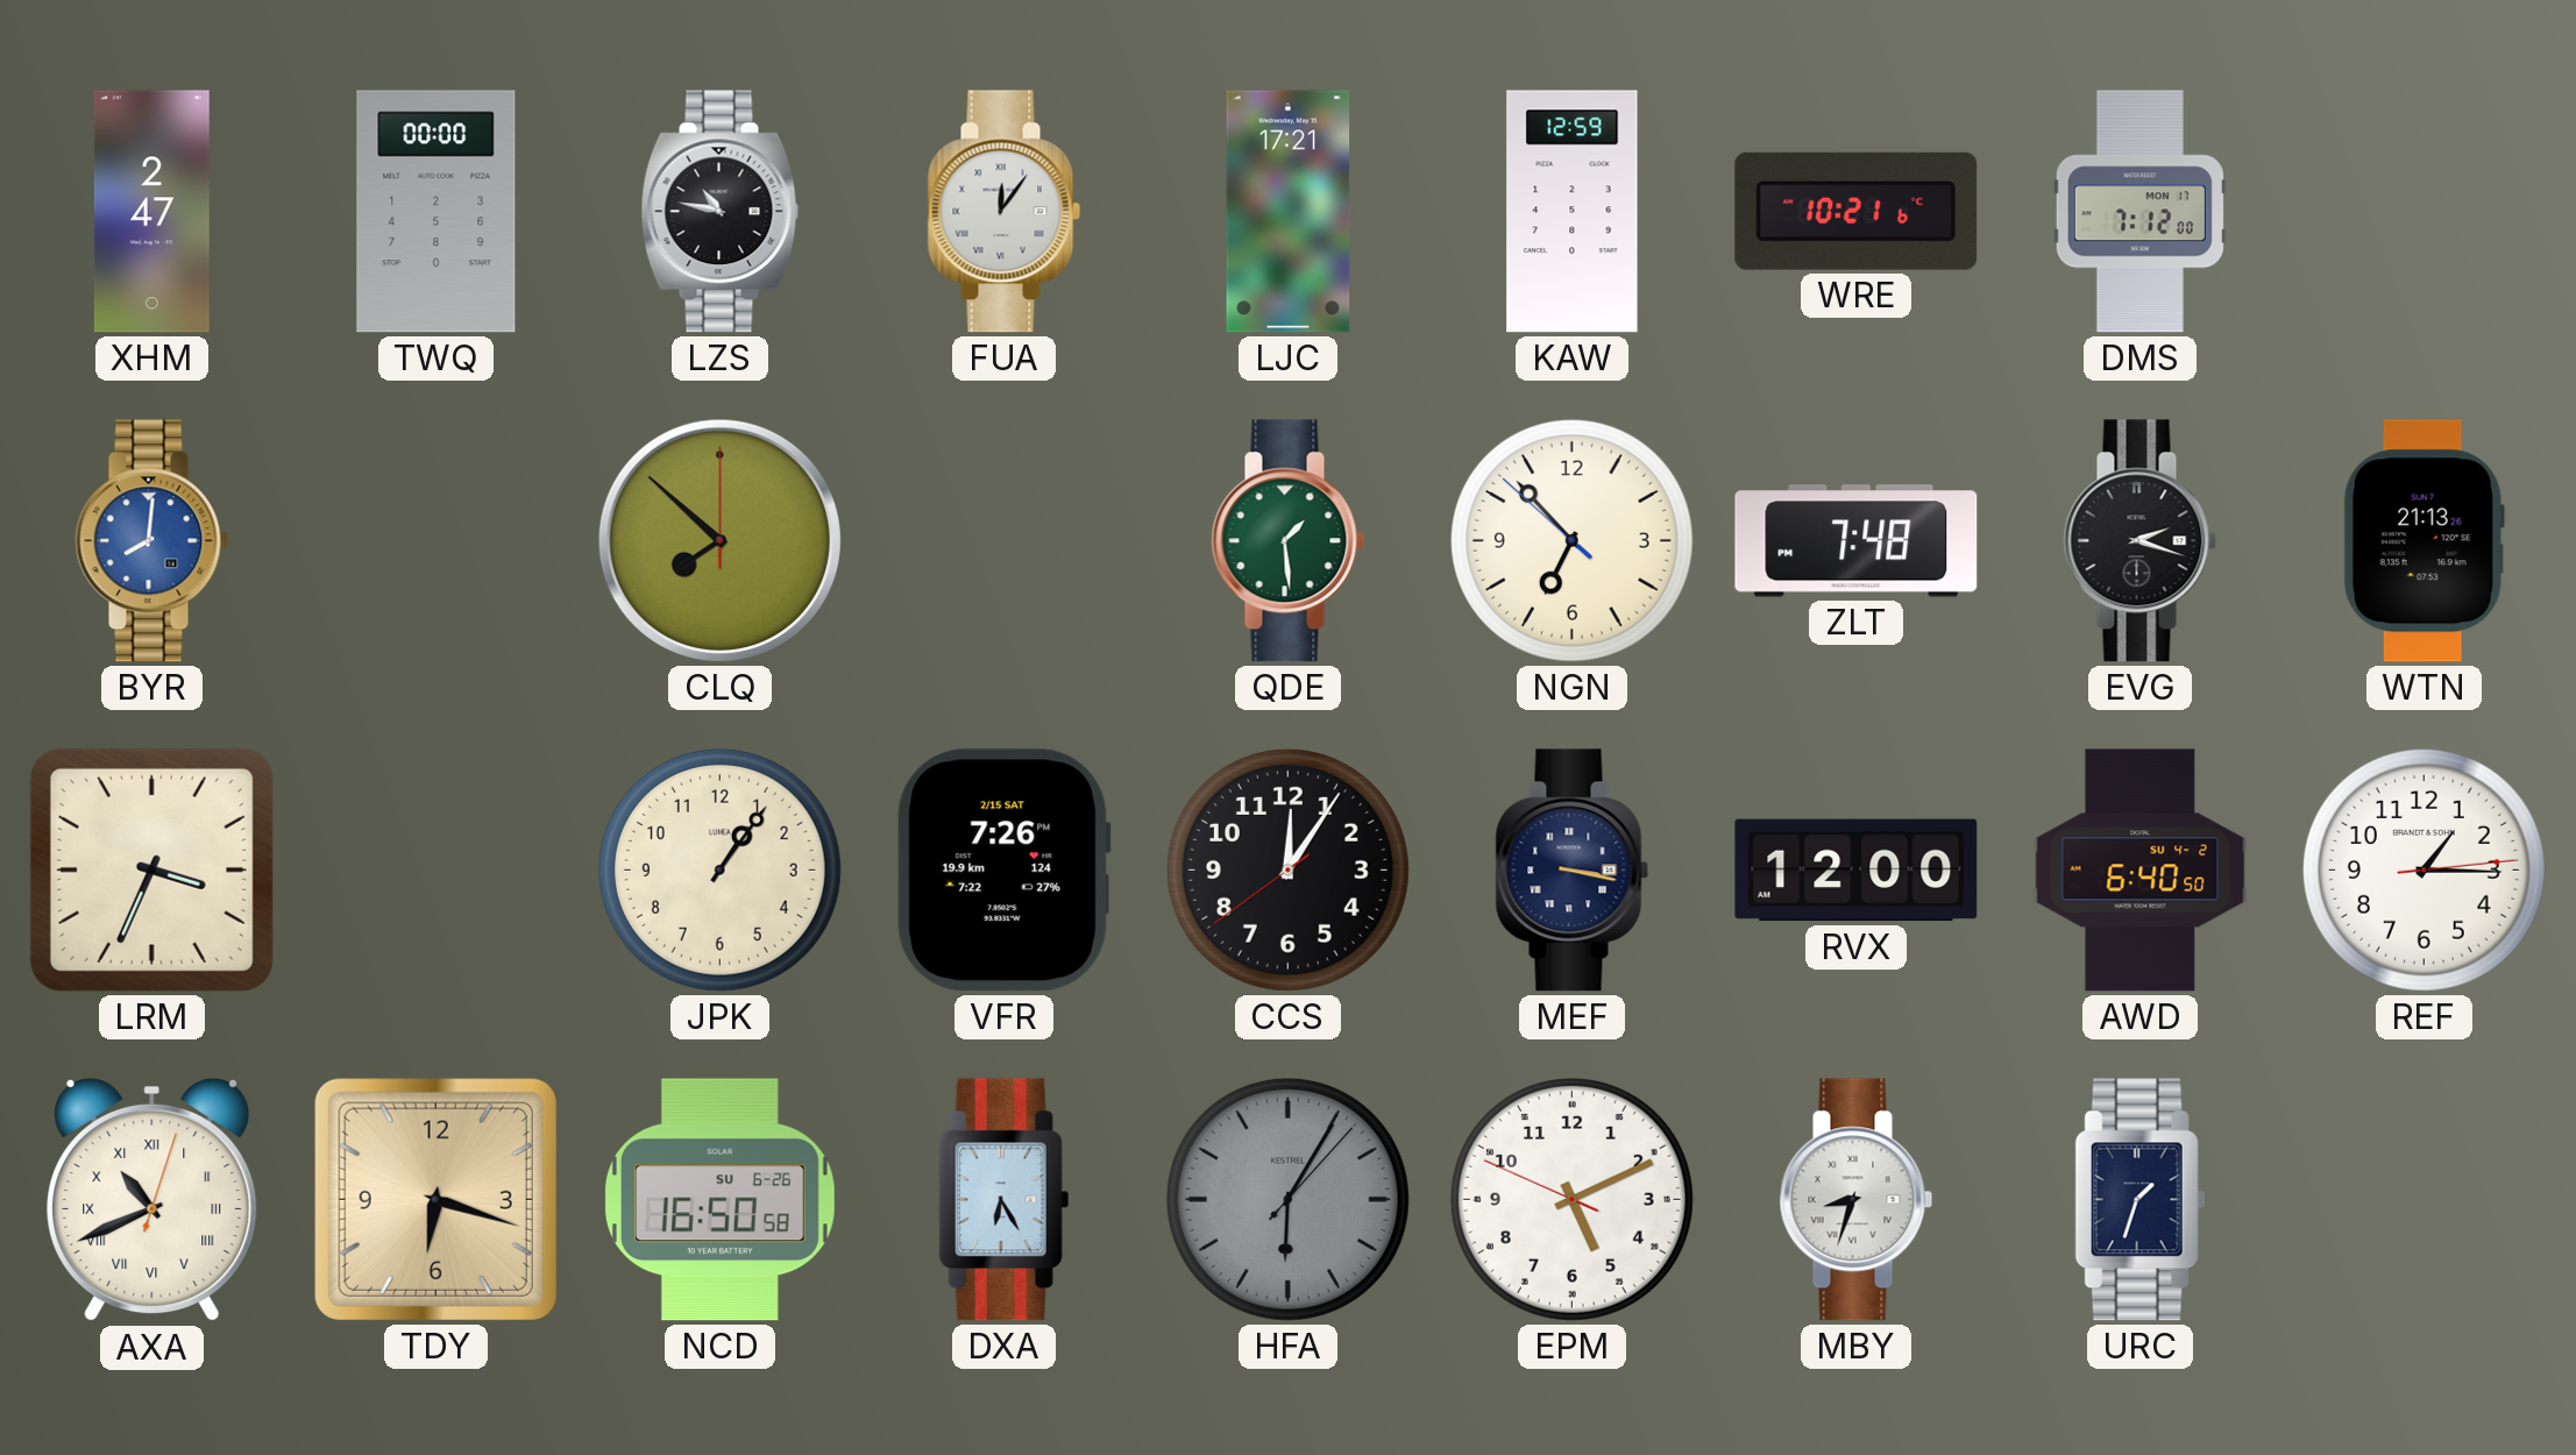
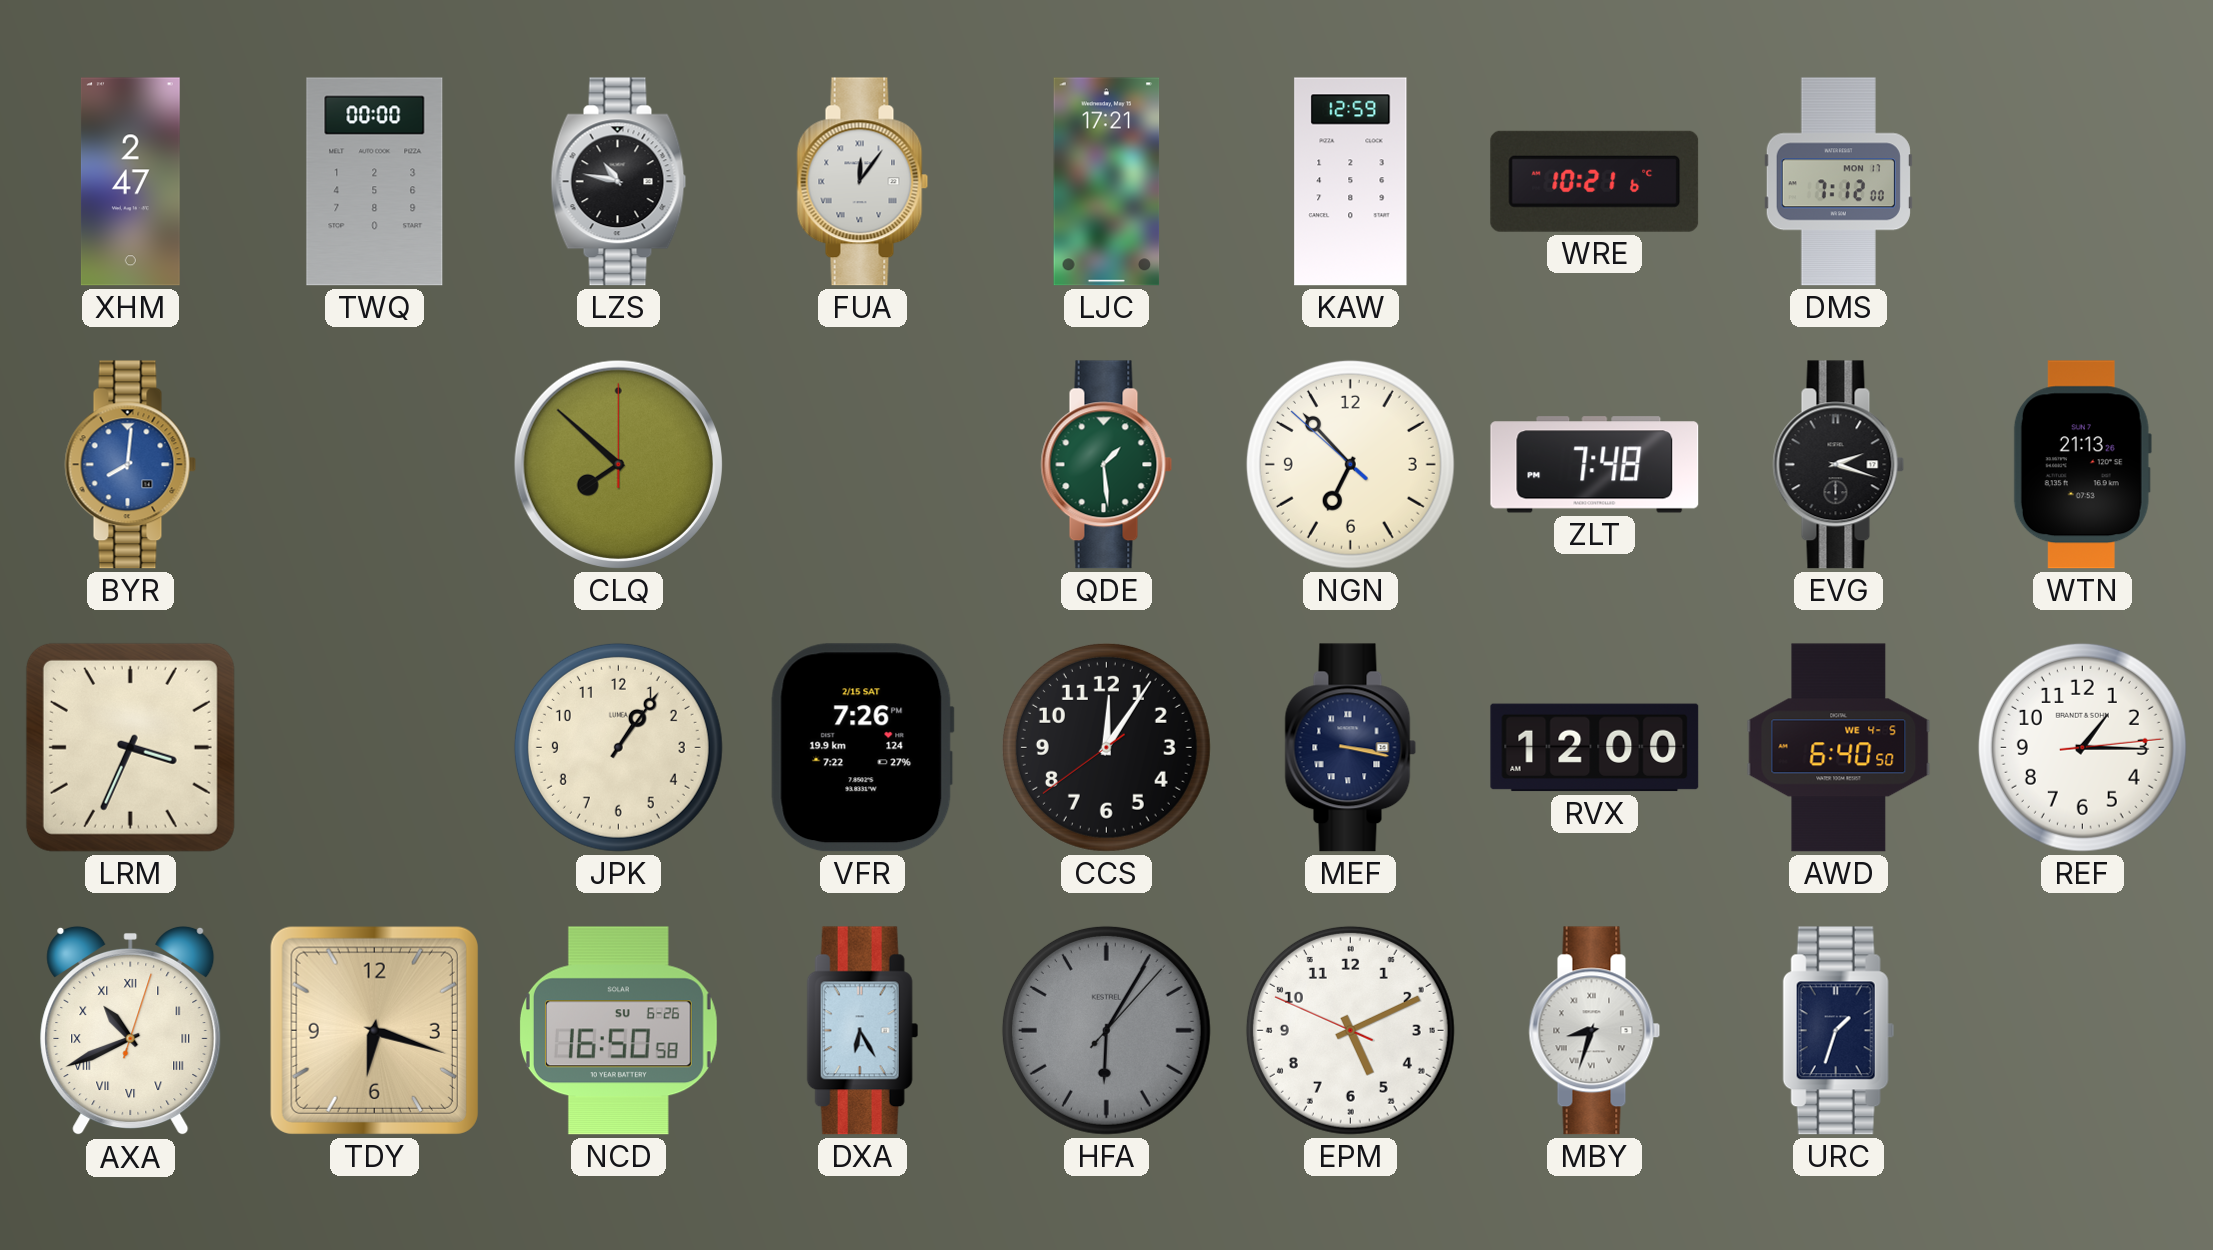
AWD date: SU 4-2 -> WE 4-5
